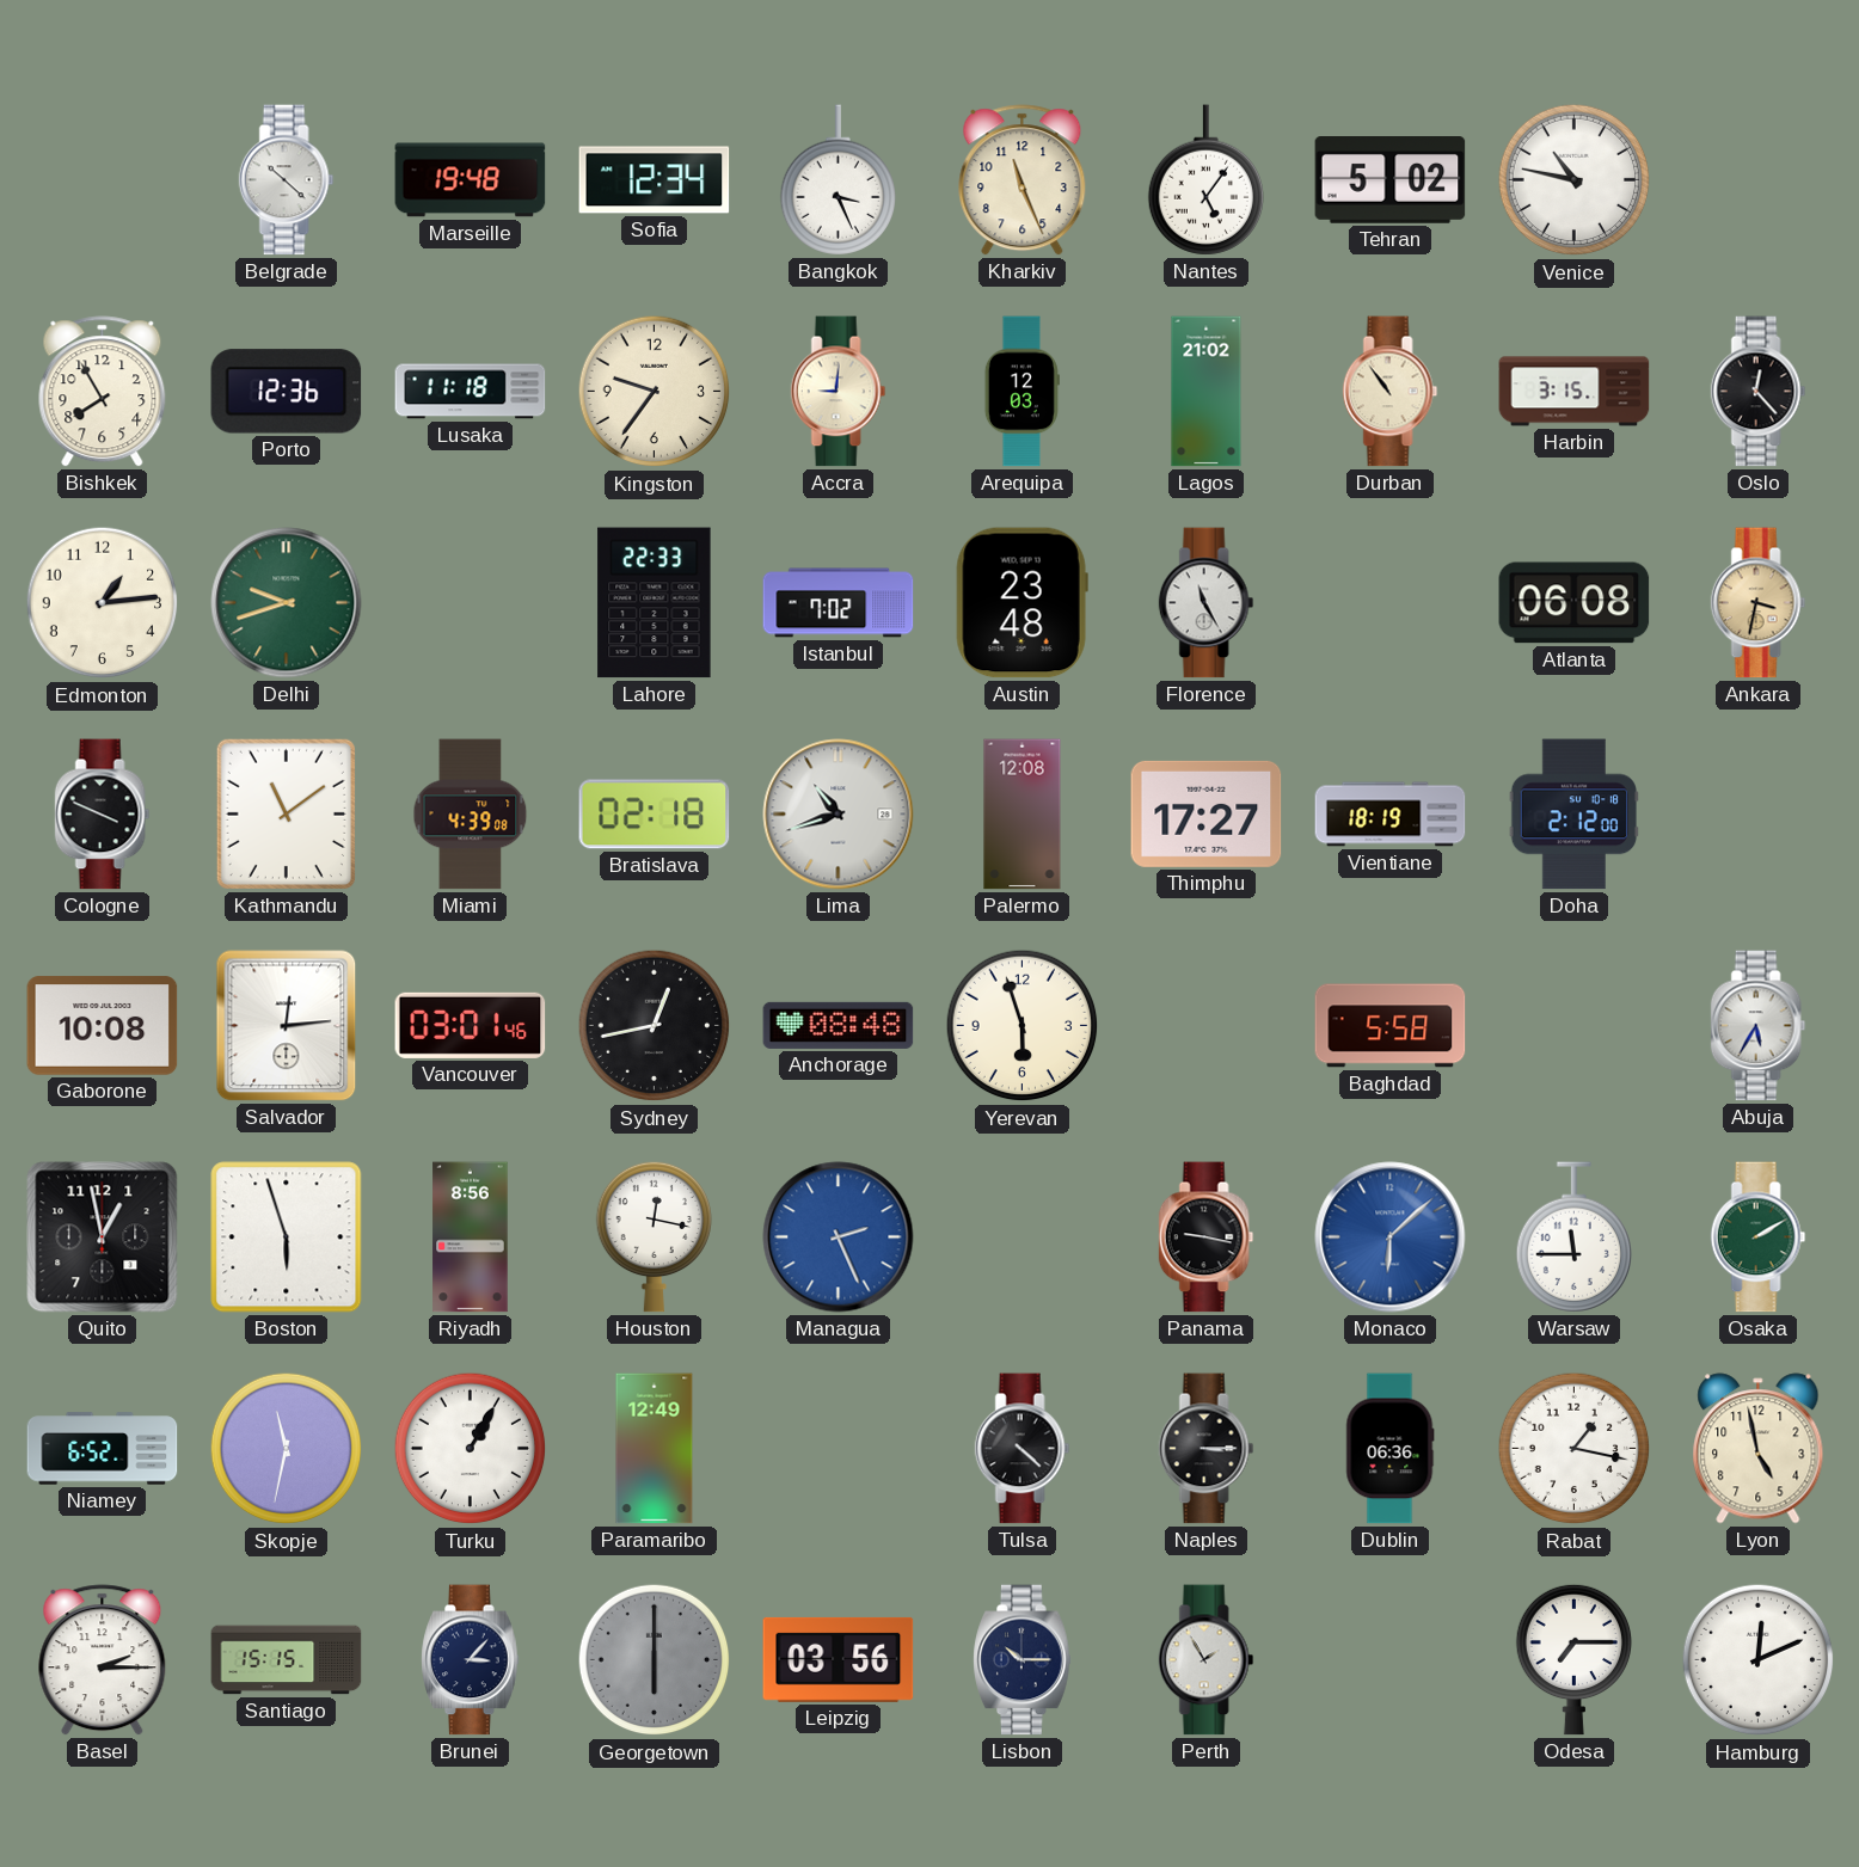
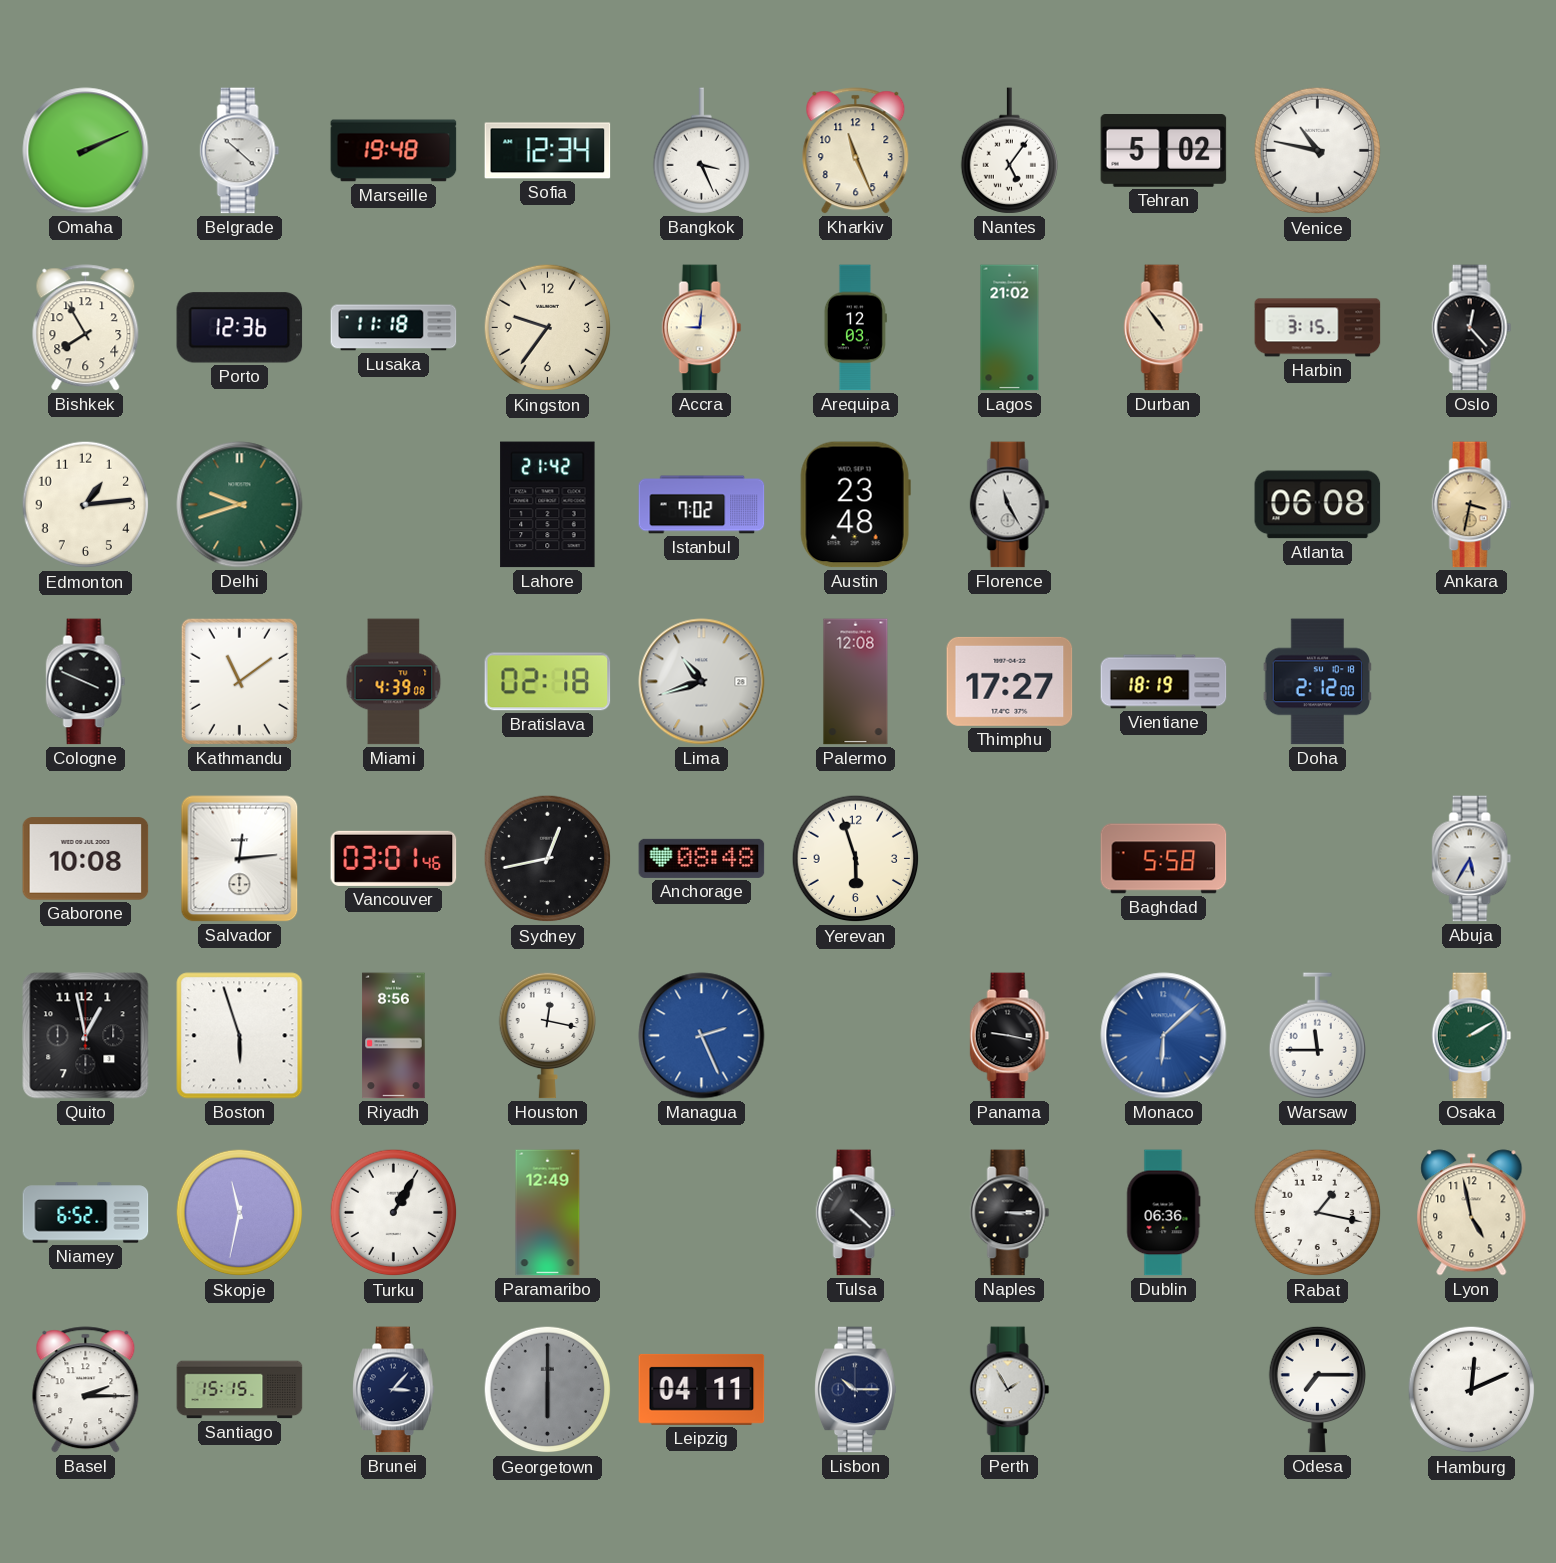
Omaha: none -> 2:11
Lahore: 22:33 -> 21:42
Leipzig: 03:56 -> 04:11
